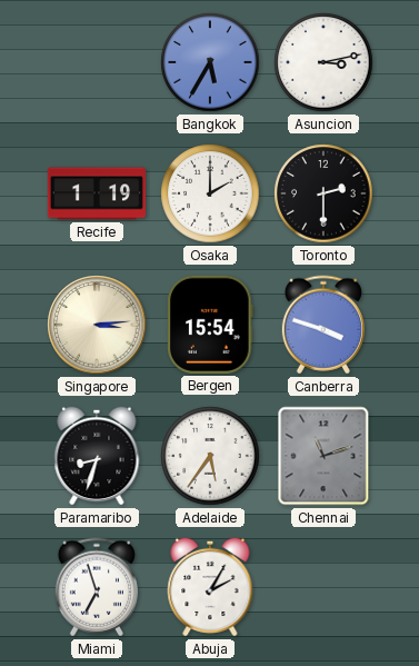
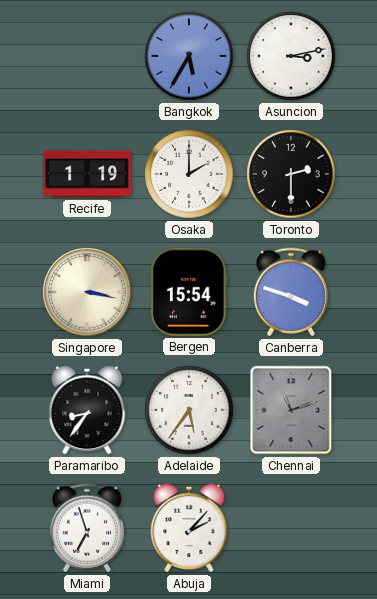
Singapore: 3:14 -> 3:17
Paramaribo: 8:33 -> 8:36
Abuja: 2:05 -> 2:07
